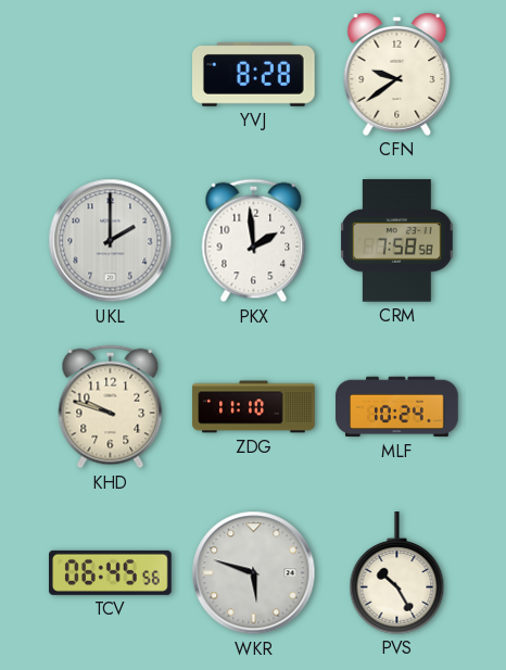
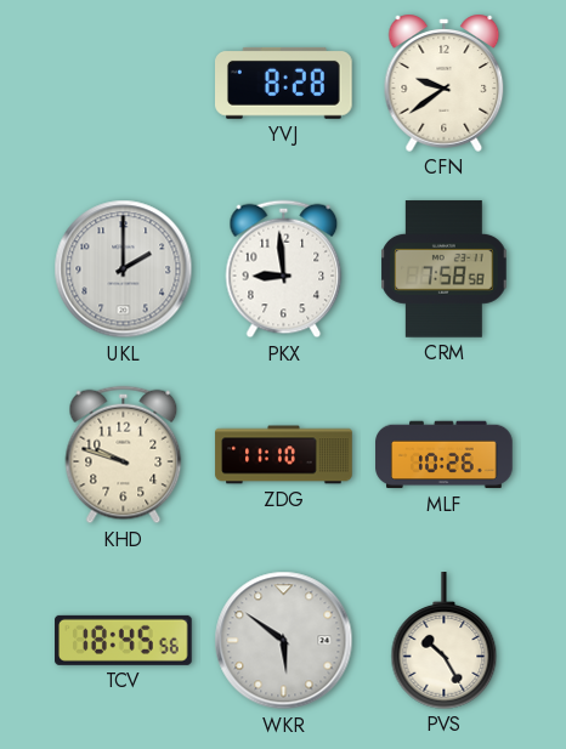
PKX: 1:59 -> 8:59
MLF: 10:24 -> 10:26
TCV: 06:45 -> 18:45
WKR: 5:48 -> 5:51
